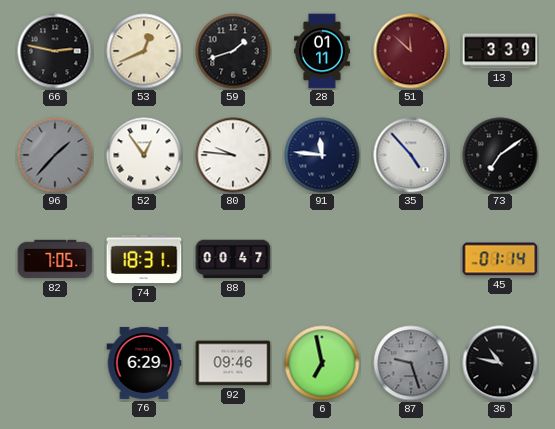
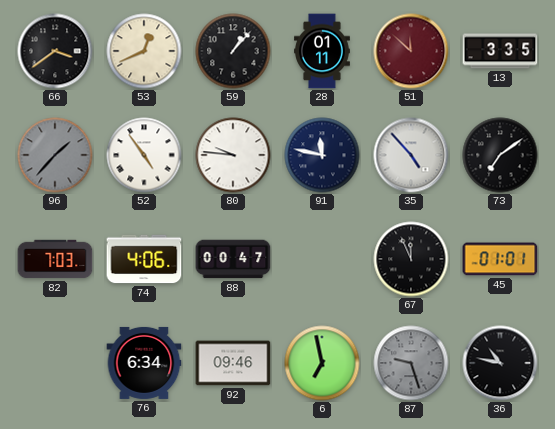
66: 2:47 -> 3:39
59: 1:42 -> 1:07
13: 3:39 -> 3:35
52: 12:54 -> 4:54
91: 11:46 -> 11:47
82: 7:05 -> 7:03
74: 18:31 -> 4:06
67: none -> 11:56
45: 01:14 -> 01:01
76: 6:29 -> 6:34
